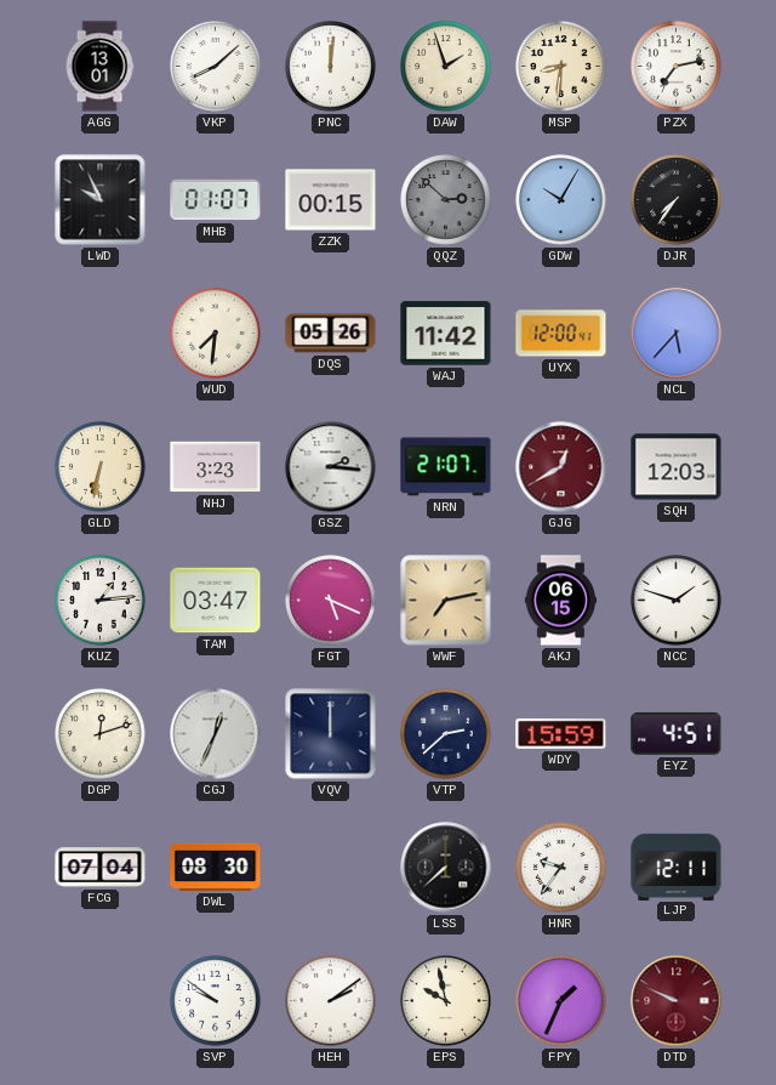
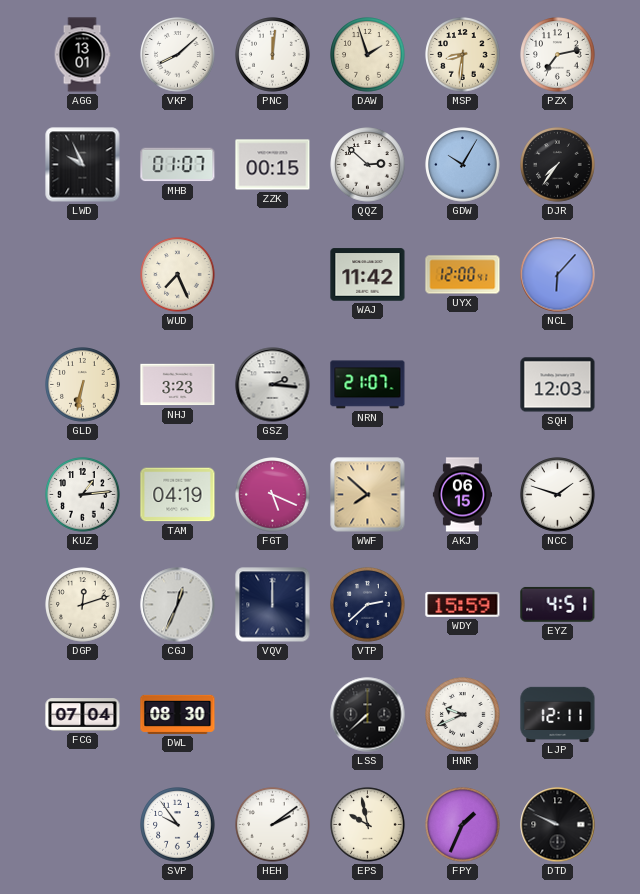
QQZ dial: grey -> white
WUD: 7:31 -> 7:26
DQS: 05:26 -> none
NCL: 5:37 -> 6:07
GJG: 12:40 -> none
TAM: 03:47 -> 04:19
WWF: 7:13 -> 7:52
HNR: 9:36 -> 9:41
SVP: 9:51 -> 9:54
DTD dial: burgundy -> black
